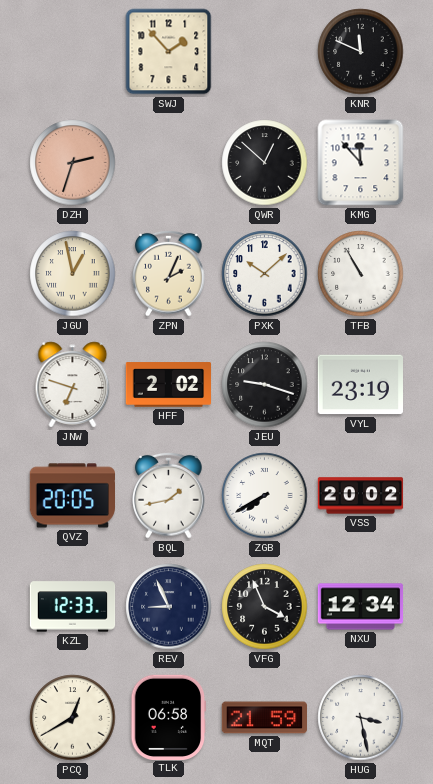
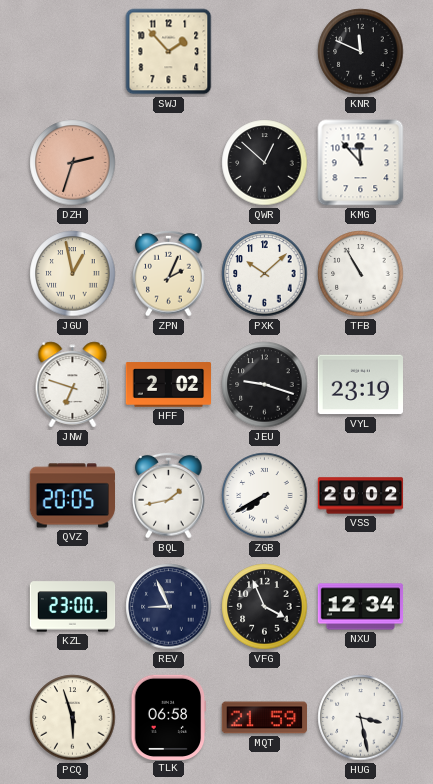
KZL: 12:33 -> 23:00
PCQ: 12:40 -> 5:57
